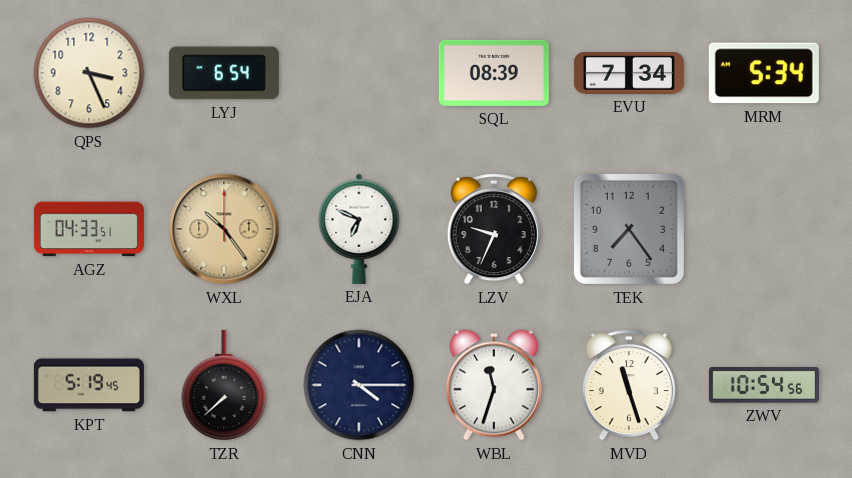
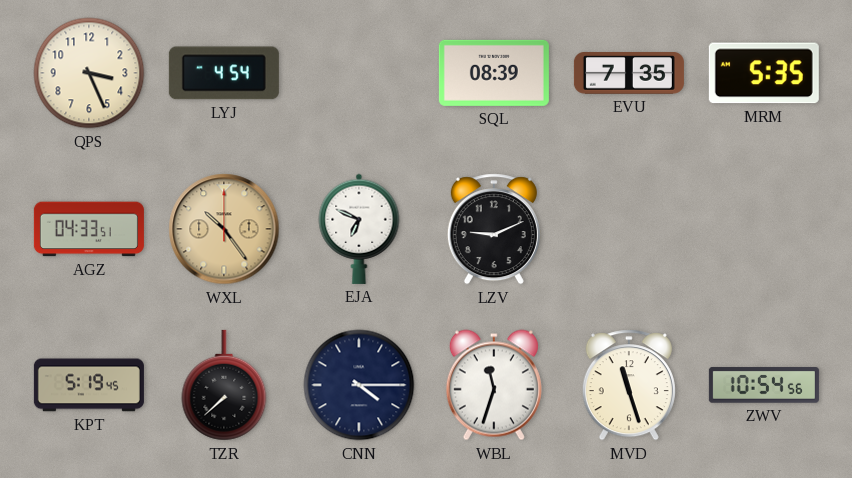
LYJ: 6:54 -> 4:54
EVU: 7:34 -> 7:35
MRM: 5:34 -> 5:35
LZV: 9:34 -> 9:11
TEK: 7:24 -> none
